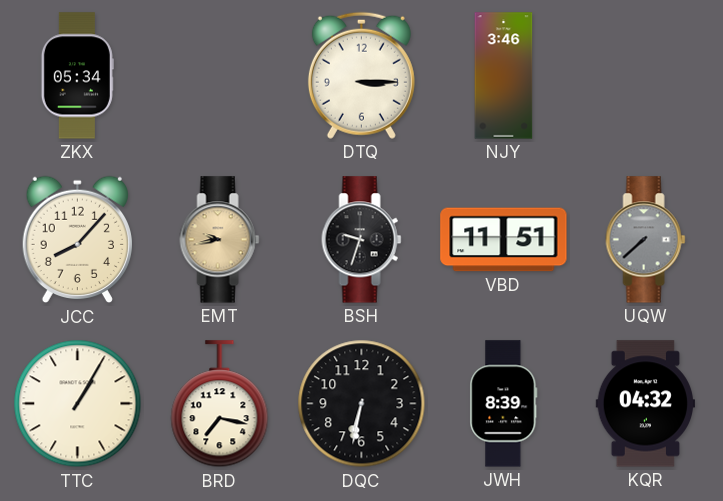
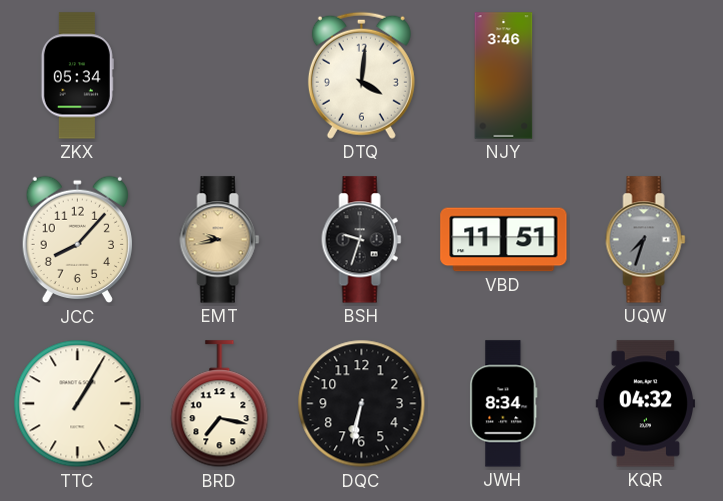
DTQ: 3:15 -> 4:01
UQW: 7:38 -> 7:33
JWH: 8:39 -> 8:34
